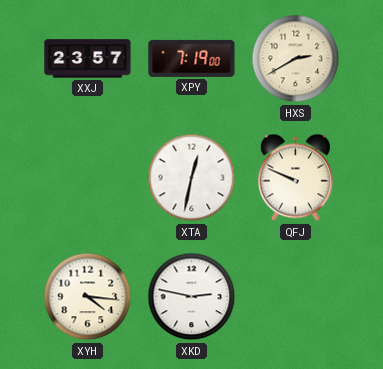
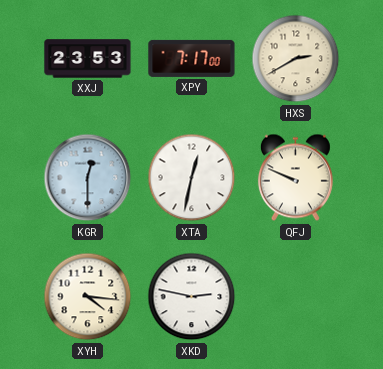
XXJ: 23:57 -> 23:53
XPY: 7:19 -> 7:17
KGR: none -> 12:30
